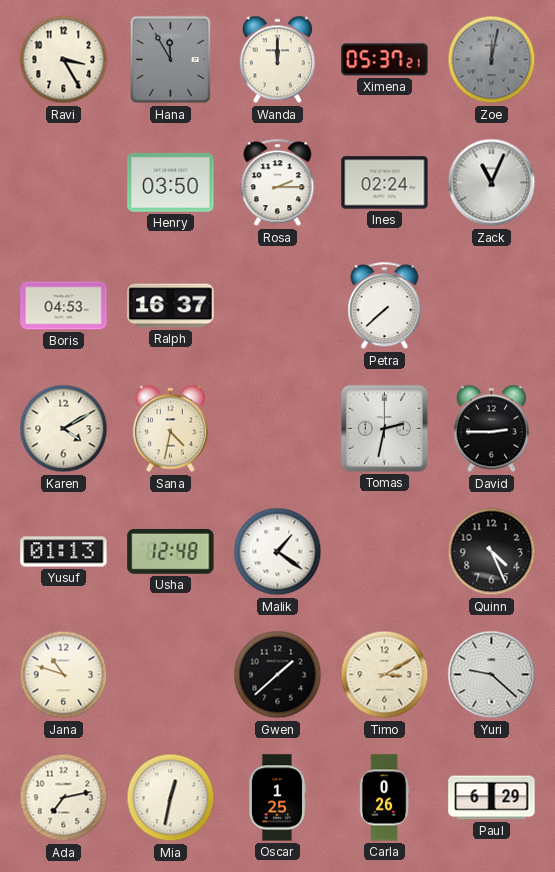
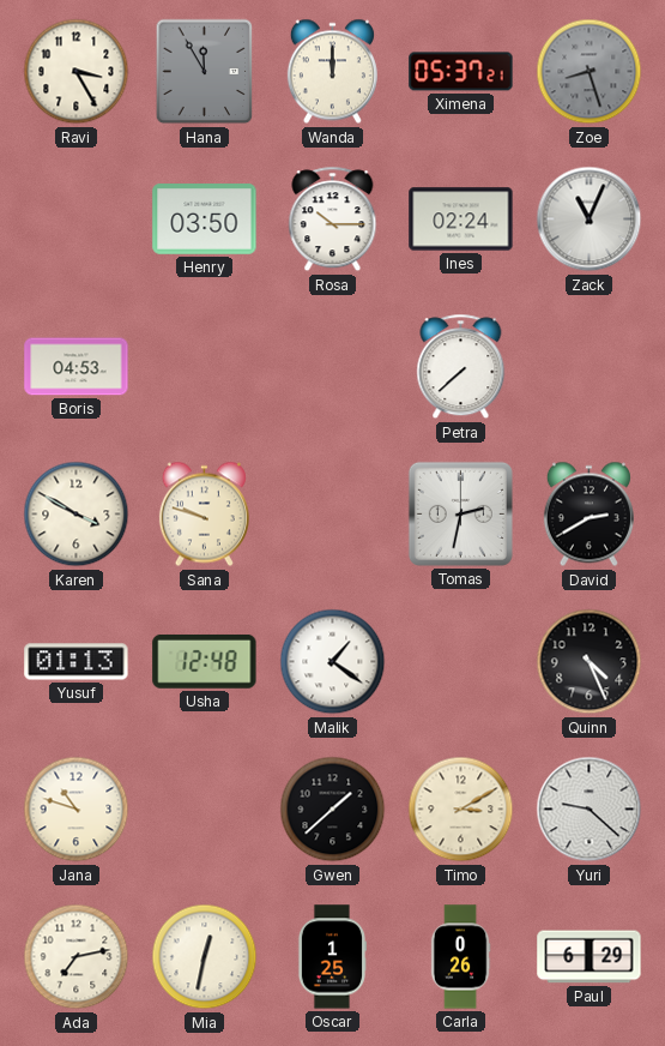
Zoe: 12:02 -> 8:27
Rosa: 2:15 -> 10:15
Ralph: 16:37 -> none
Karen: 4:10 -> 3:50
Sana: 4:32 -> 9:48
David: 2:45 -> 2:40
